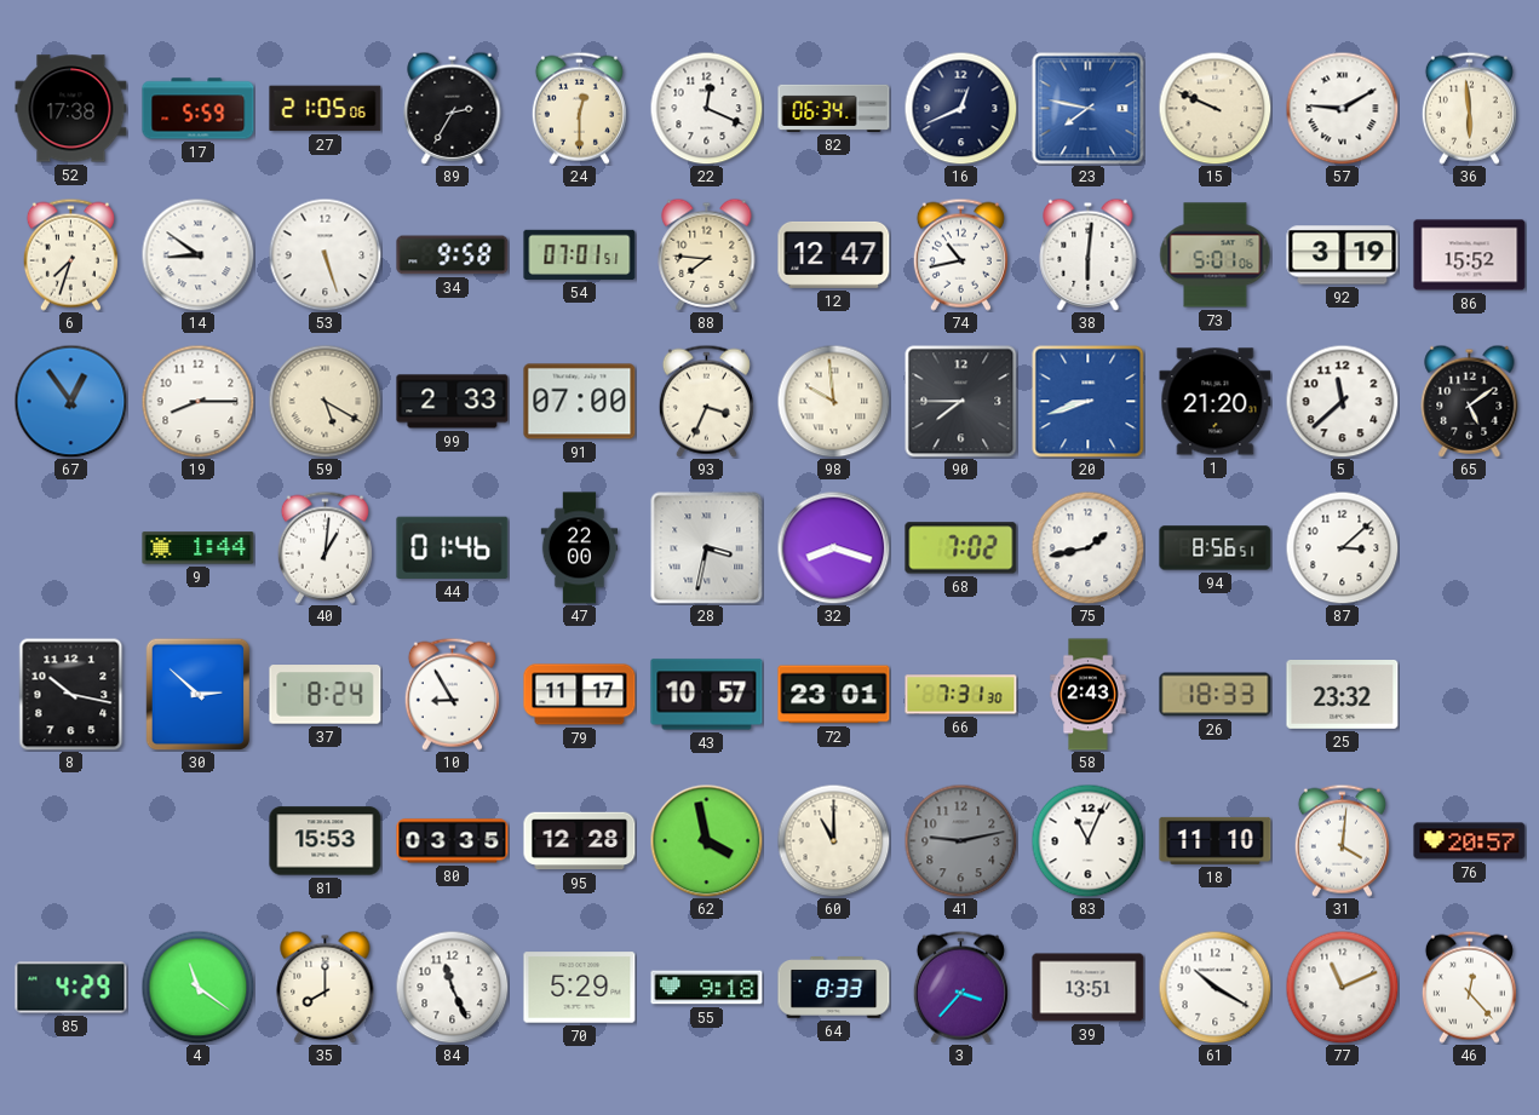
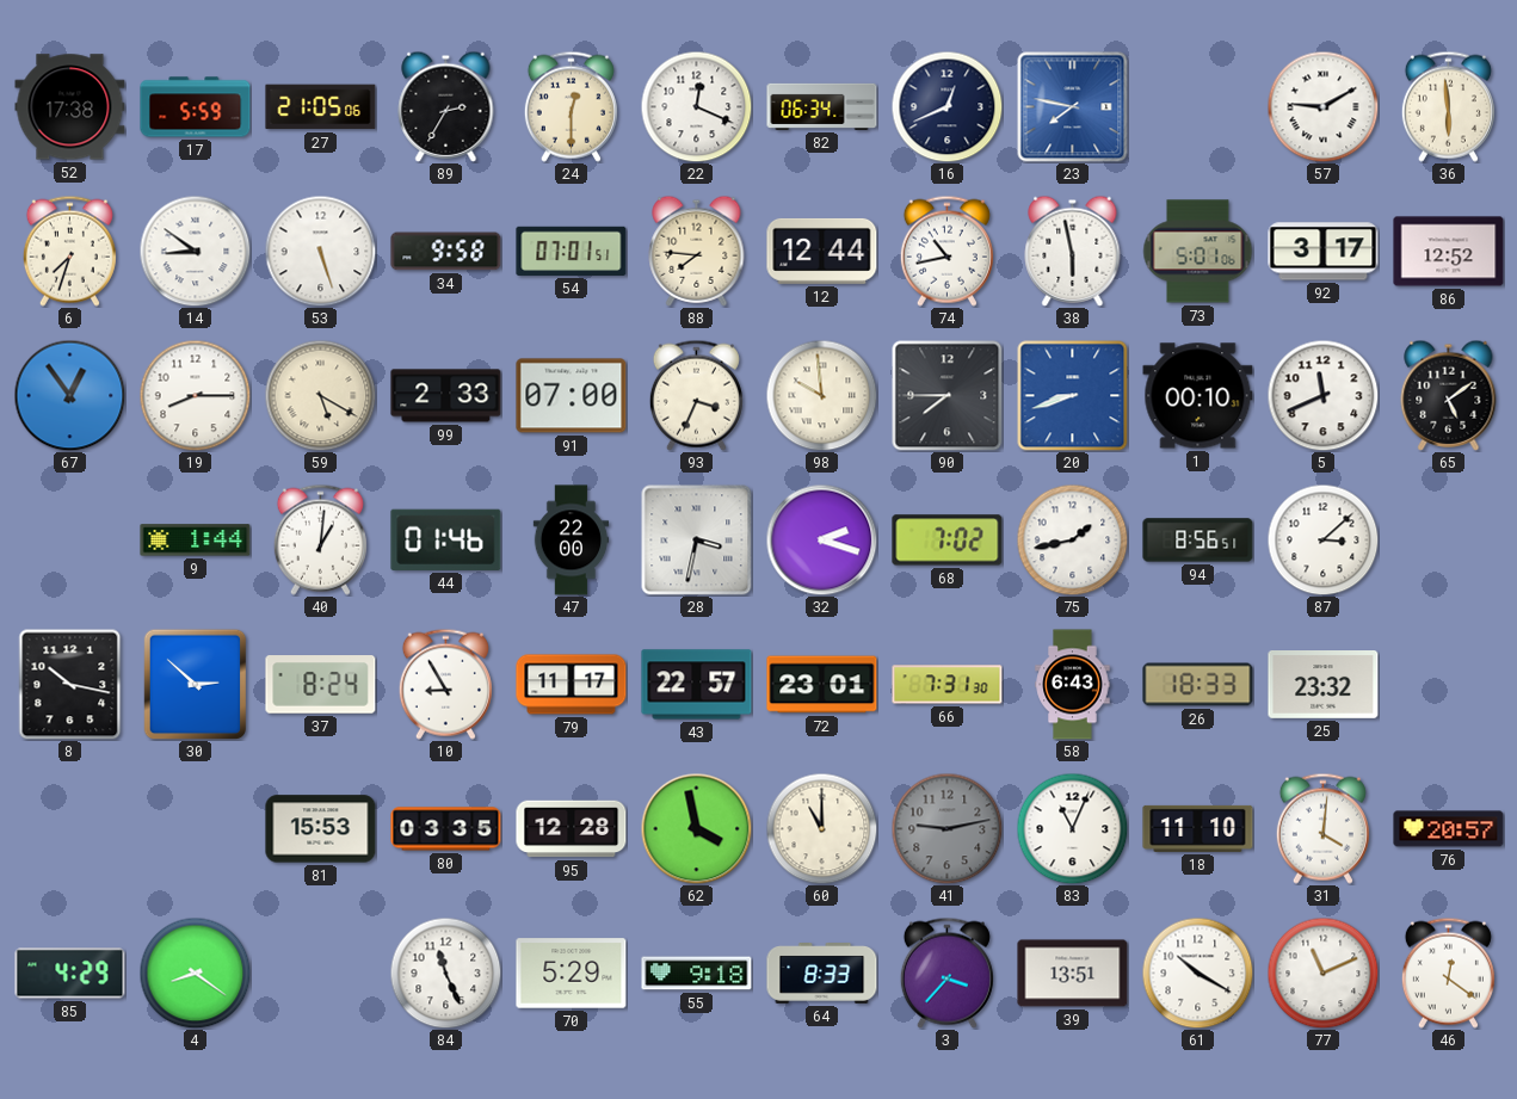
15: 9:49 -> none
12: 12:47 -> 12:44
38: 6:01 -> 5:58
92: 3:19 -> 3:17
86: 15:52 -> 12:52
1: 21:20 -> 00:10
5: 11:38 -> 11:41
32: 8:18 -> 2:18
43: 10:57 -> 22:57
58: 2:43 -> 6:43
4: 11:21 -> 8:21
35: 8:00 -> none
46: 12:23 -> 12:21
